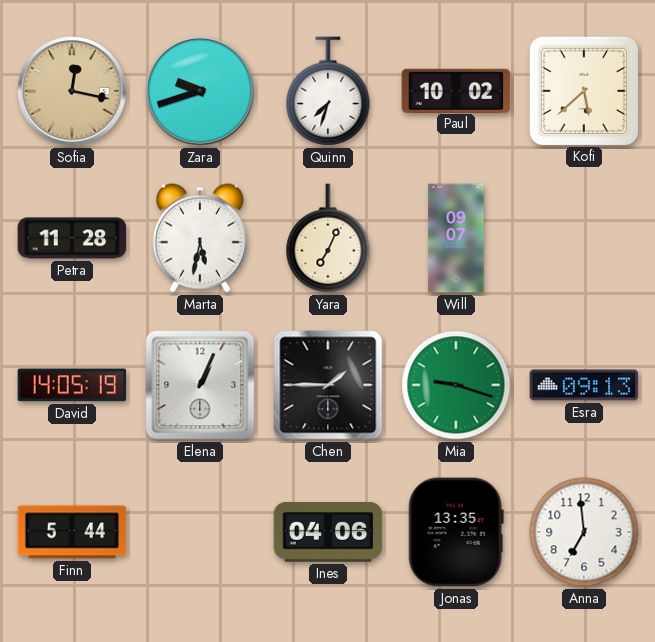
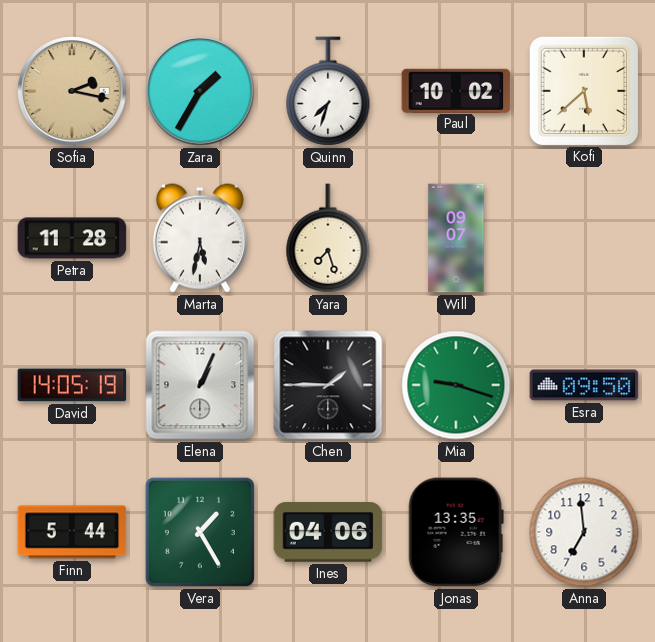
Sofia: 12:17 -> 2:17
Zara: 9:42 -> 1:35
Yara: 7:04 -> 7:27
Esra: 09:13 -> 09:50
Vera: none -> 1:25
